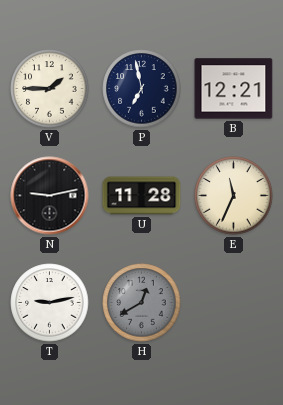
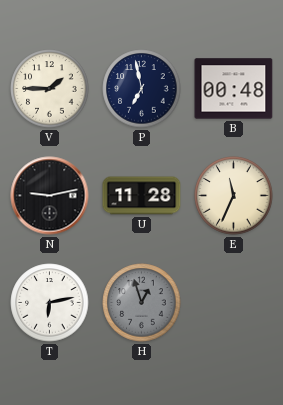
B: 12:21 -> 00:48
T: 9:13 -> 6:13
H: 12:40 -> 12:57
